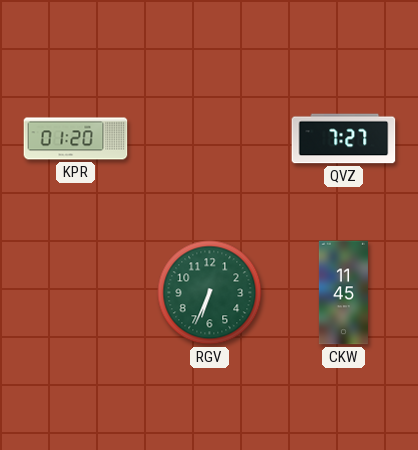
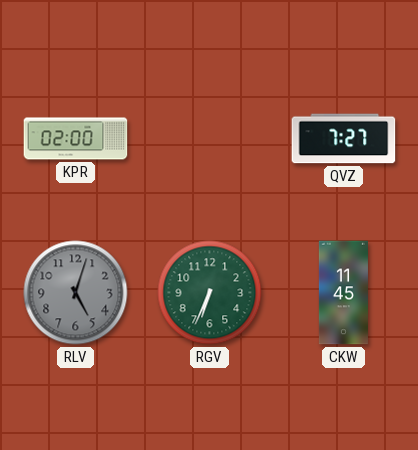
KPR: 01:20 -> 02:00
RLV: none -> 5:03
